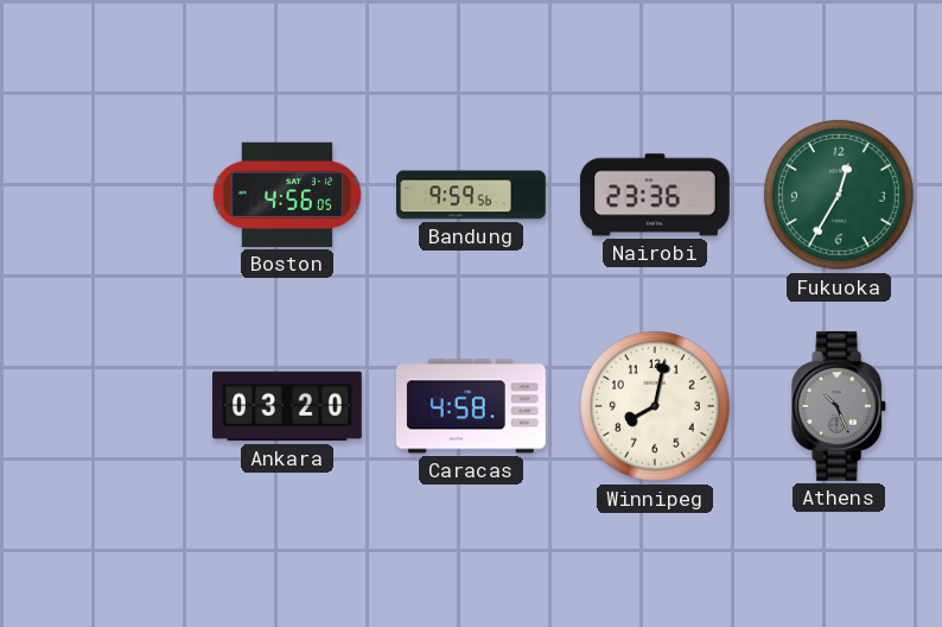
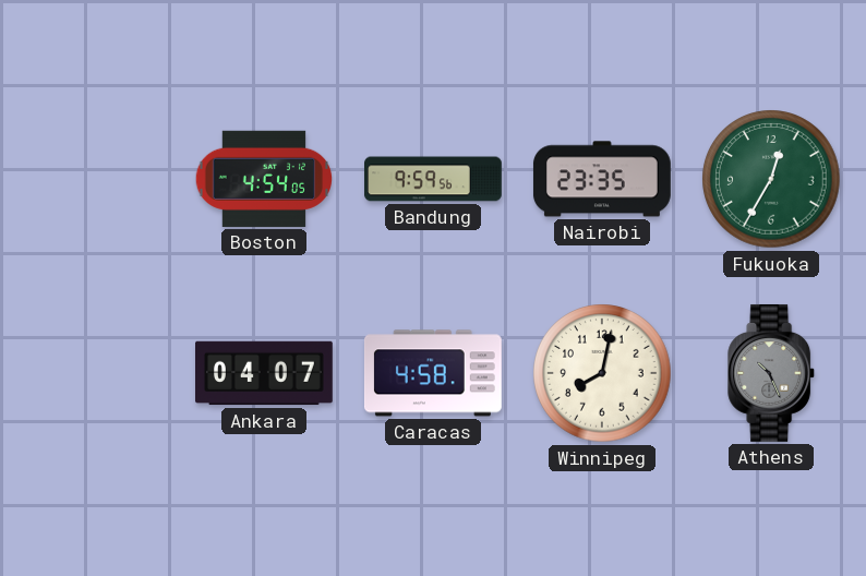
Boston: 4:56 -> 4:54
Nairobi: 23:36 -> 23:35
Ankara: 03:20 -> 04:07
